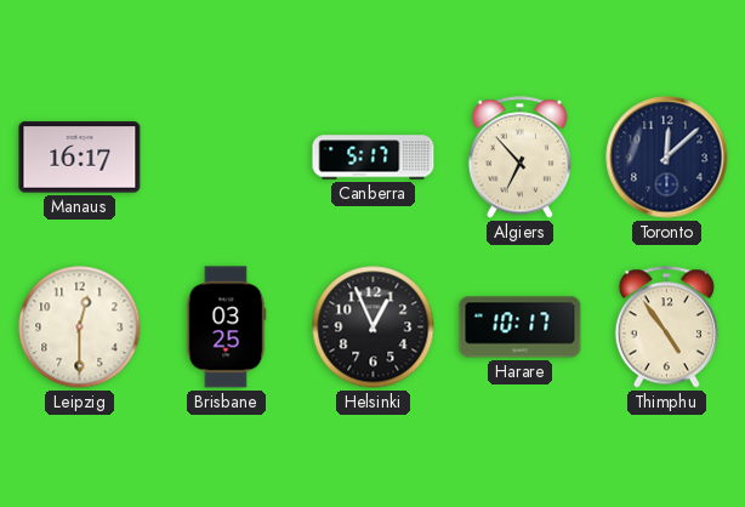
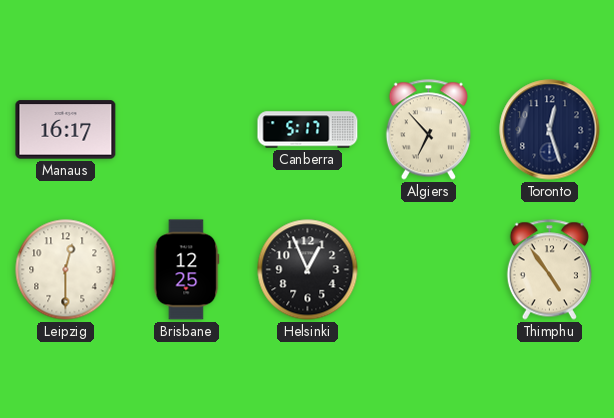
Toronto: 12:08 -> 12:27
Brisbane: 03:25 -> 12:25
Harare: 10:17 -> none
